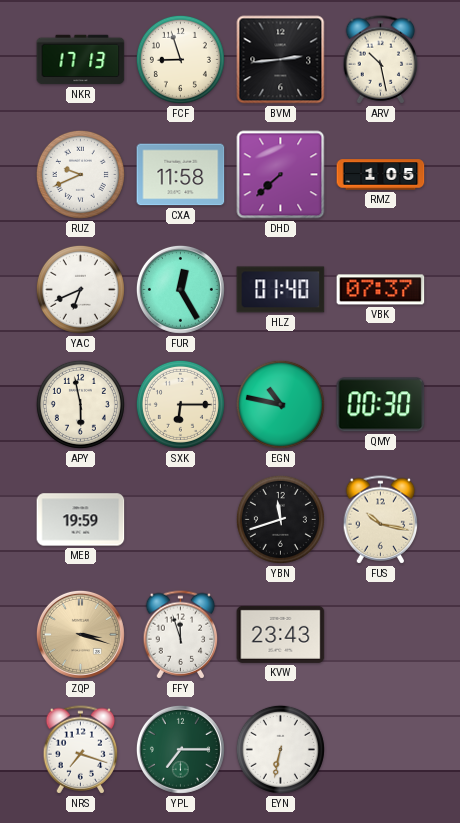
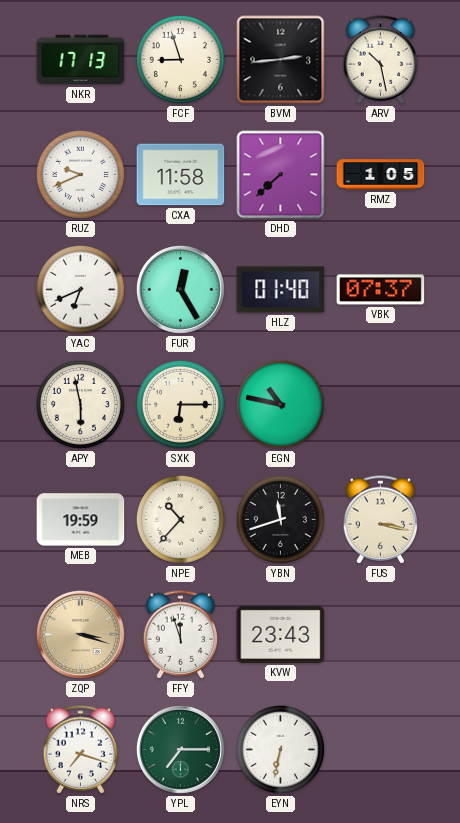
QMY: 00:30 -> none
NPE: none -> 10:37
FUS: 10:17 -> 3:17
